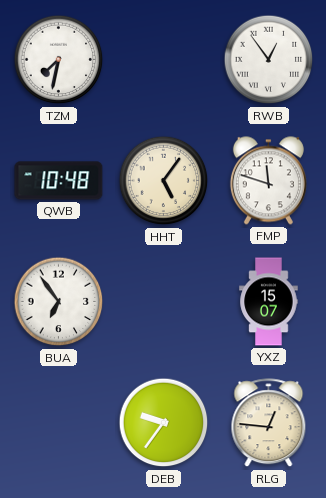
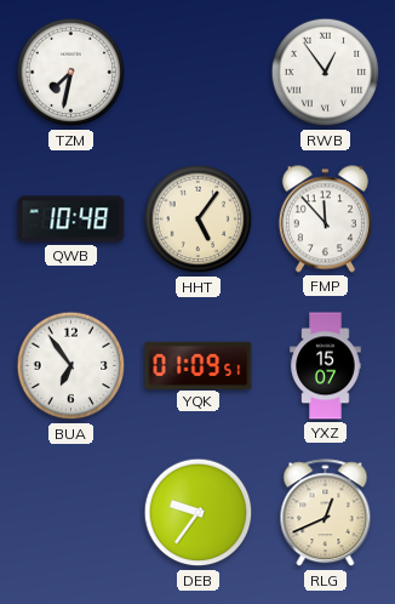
FMP: 11:48 -> 11:53
YQK: none -> 01:09
RLG: 12:46 -> 12:41
